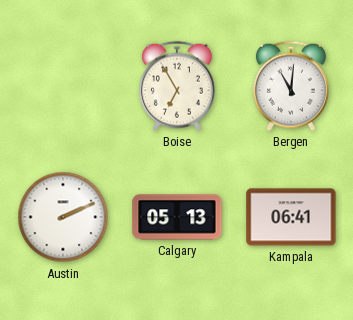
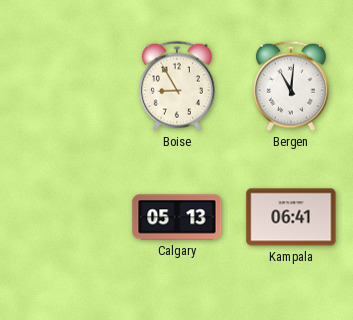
Boise: 6:55 -> 8:55
Austin: 2:11 -> none
